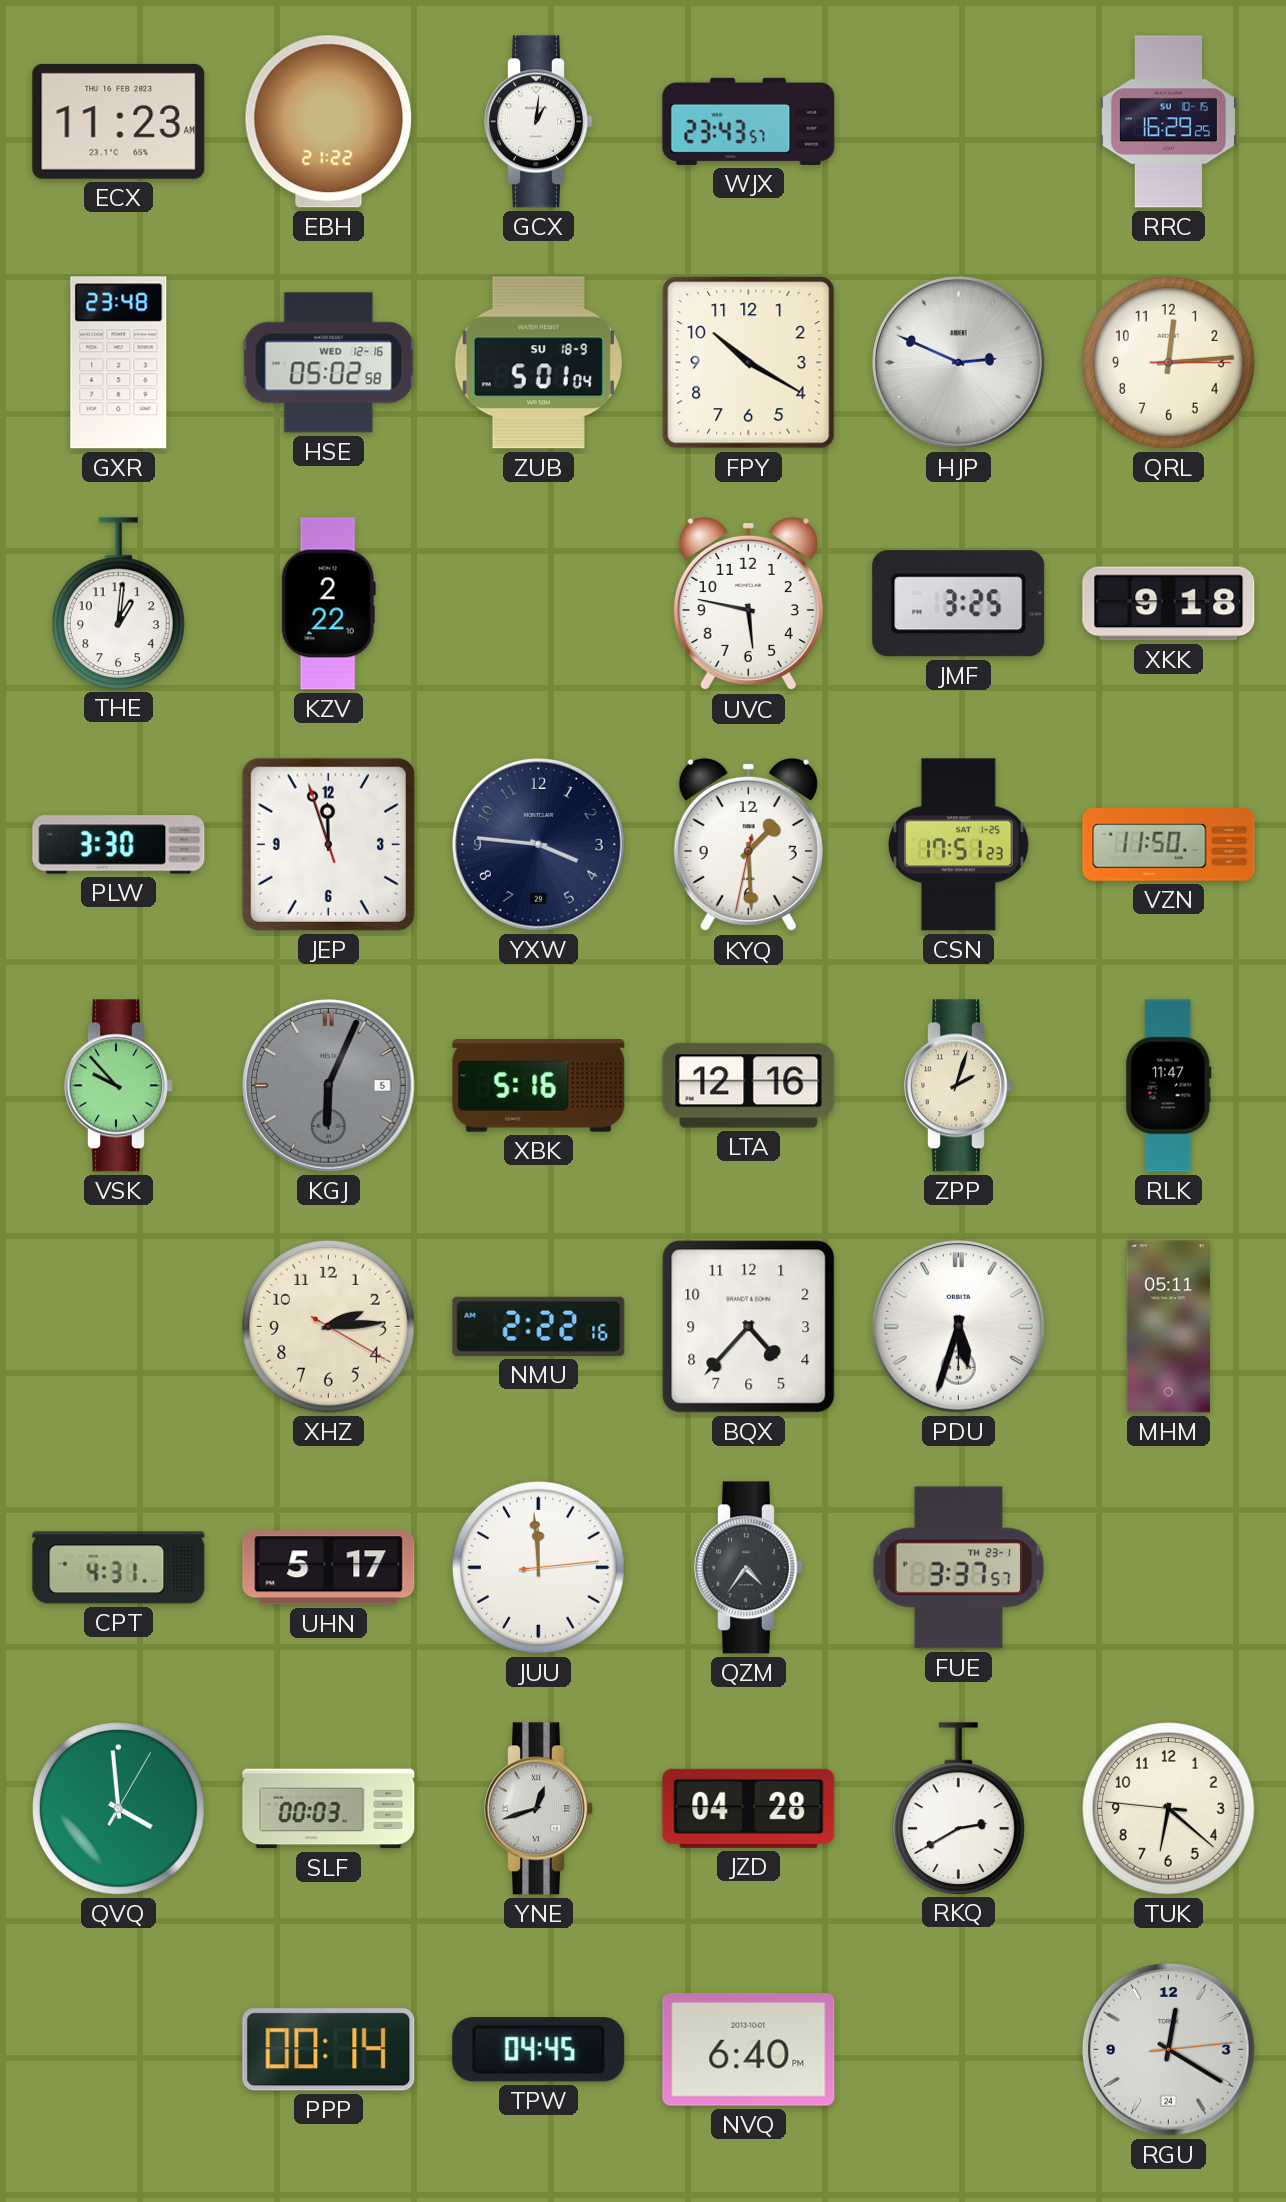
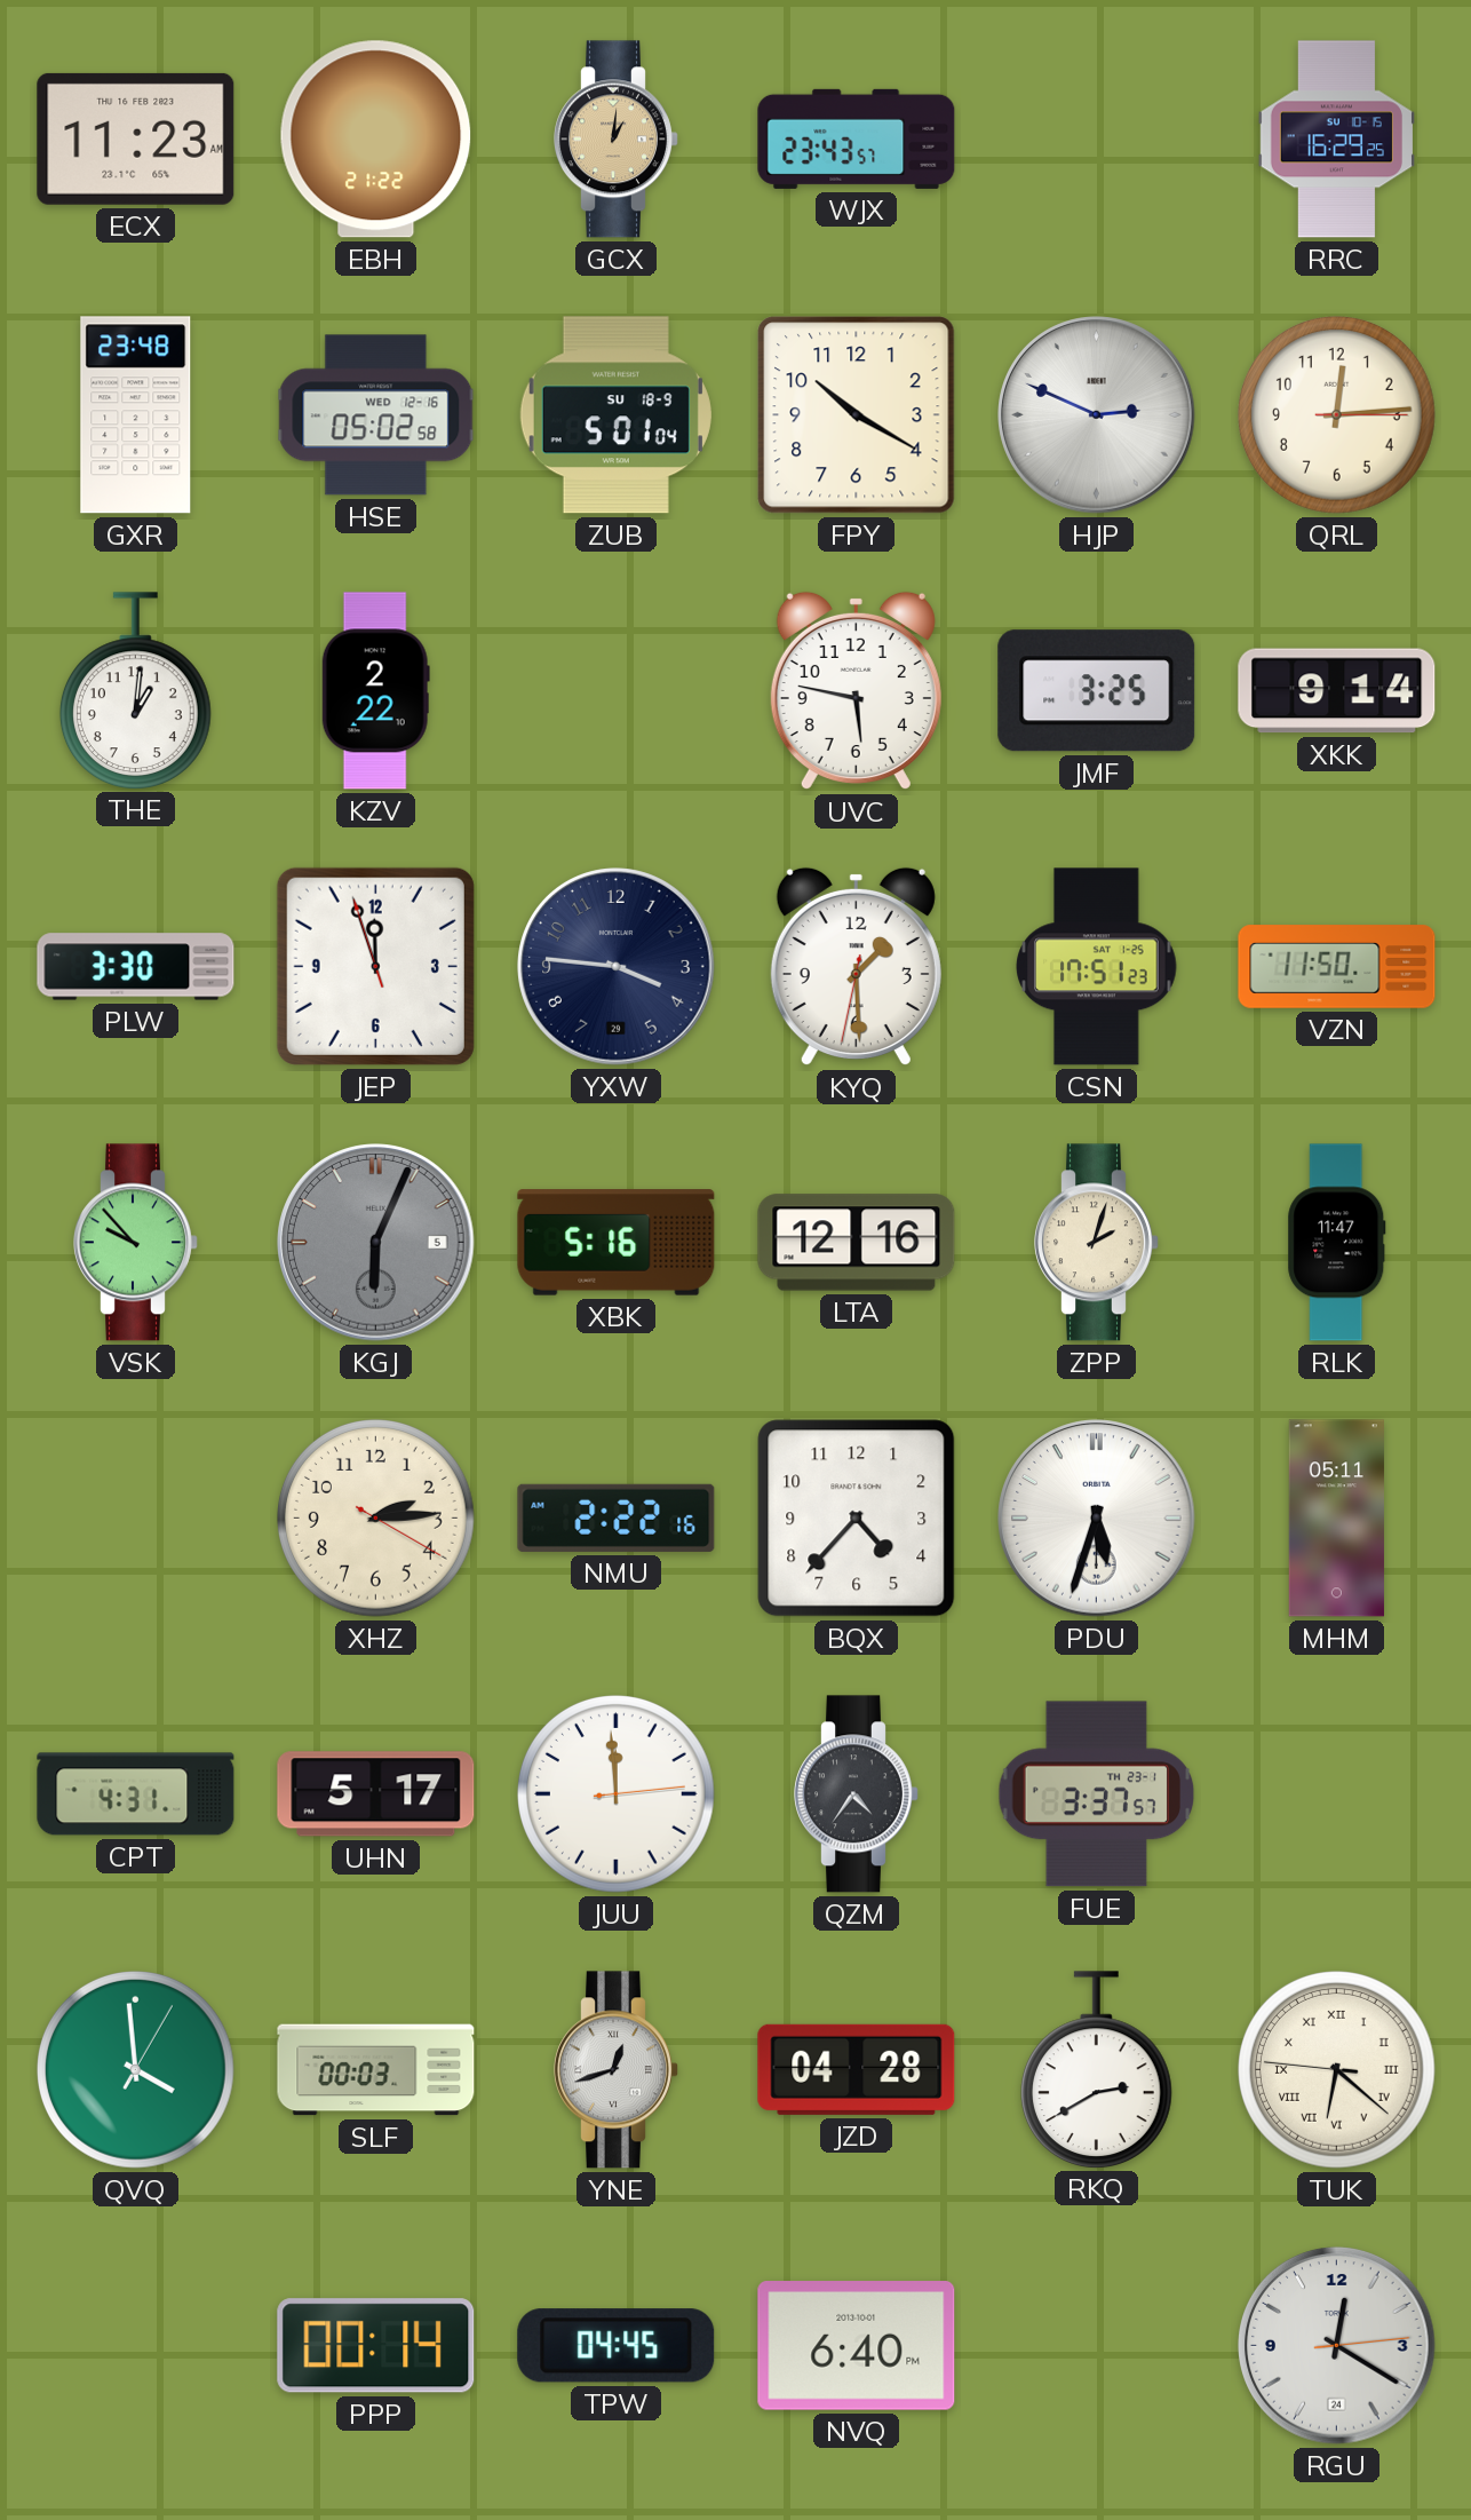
GCX dial: white -> champagne
XKK: 9:18 -> 9:14
TUK numerals: Arabic -> Roman
